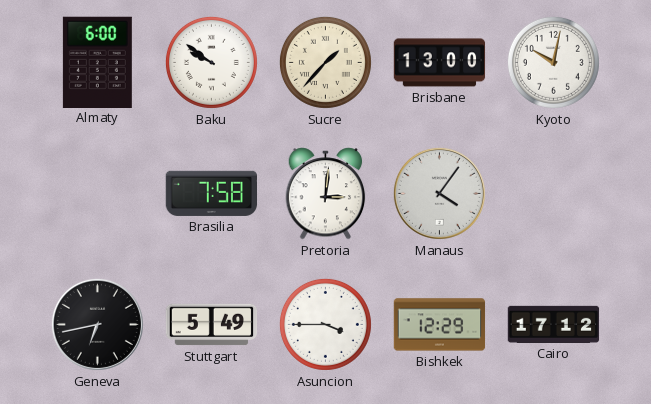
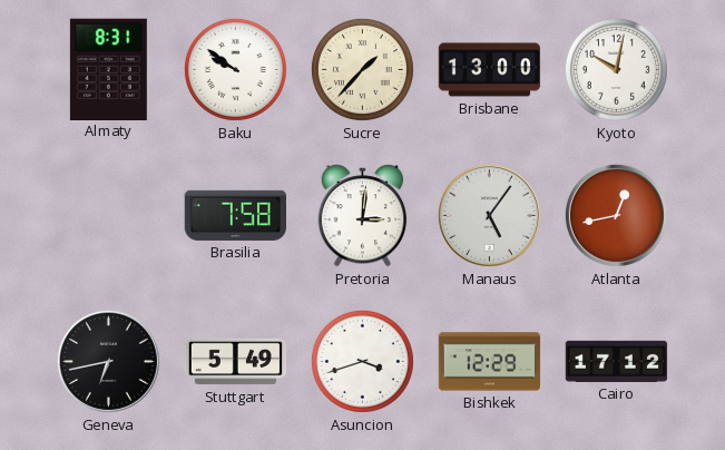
Almaty: 6:00 -> 8:31
Manaus: 4:06 -> 5:06
Atlanta: none -> 12:43
Asuncion: 3:45 -> 3:42
